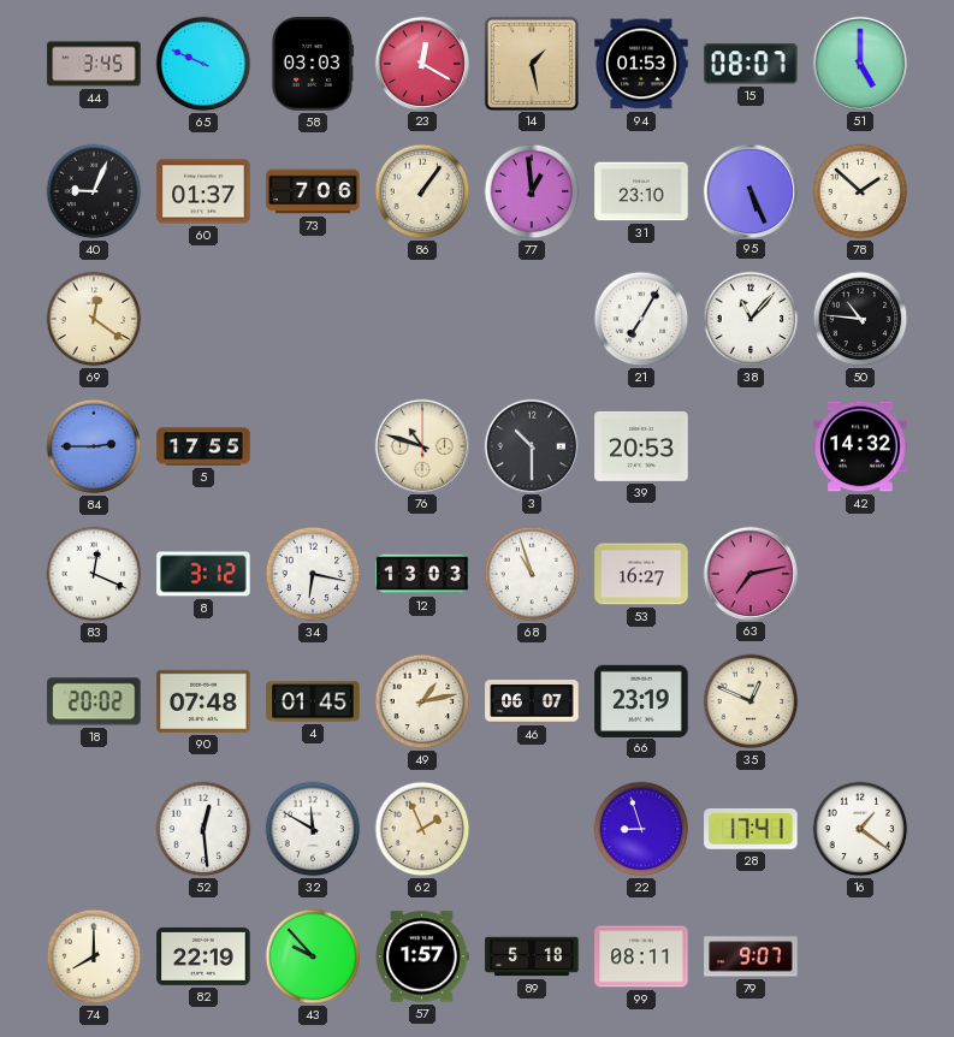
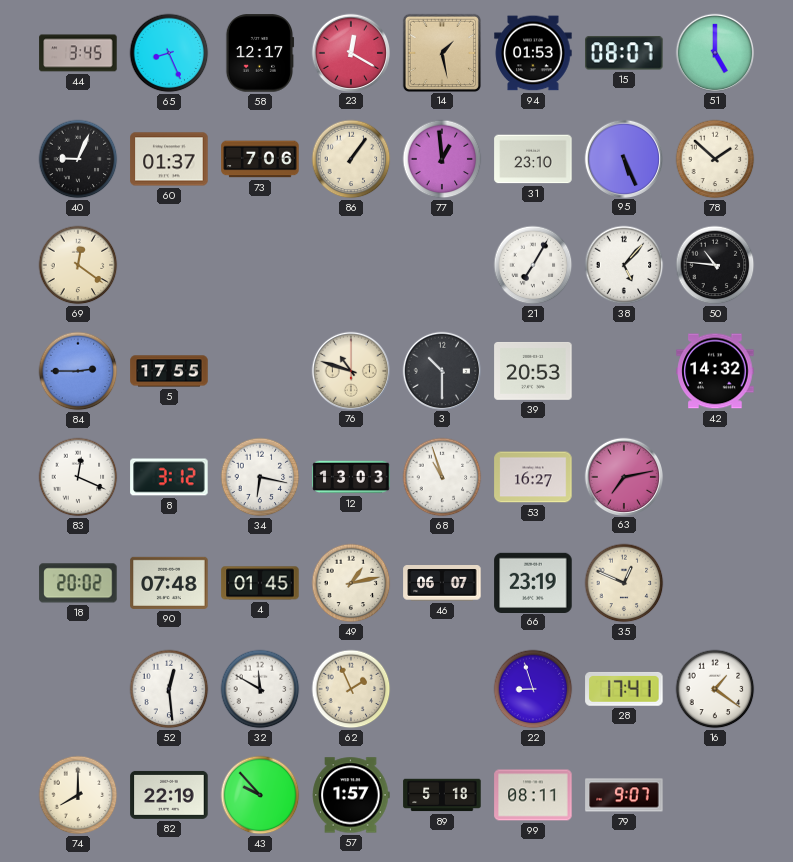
65: 9:49 -> 8:26
58: 03:03 -> 12:17
38: 11:07 -> 5:07
